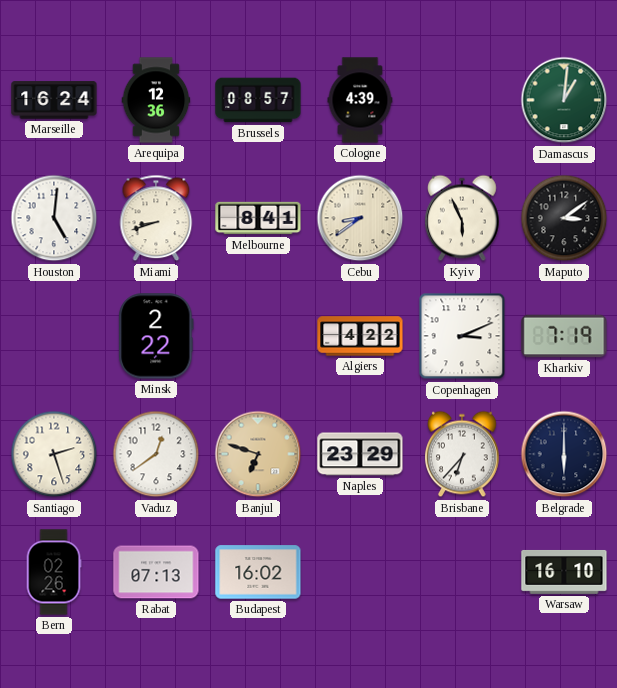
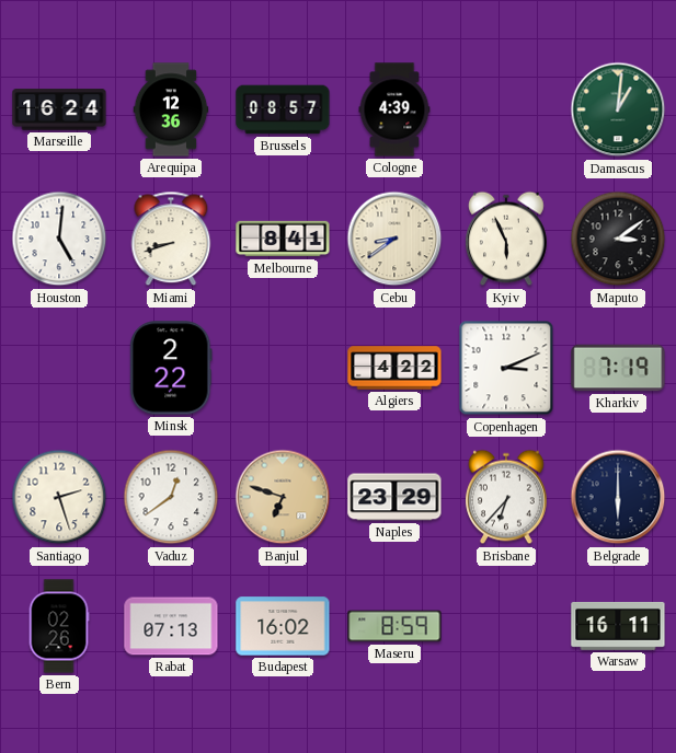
Maseru: none -> 8:59
Warsaw: 16:10 -> 16:11
